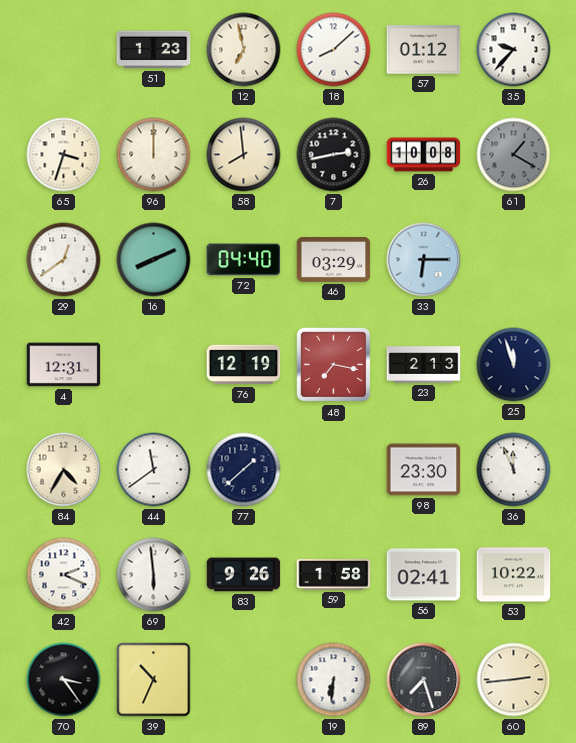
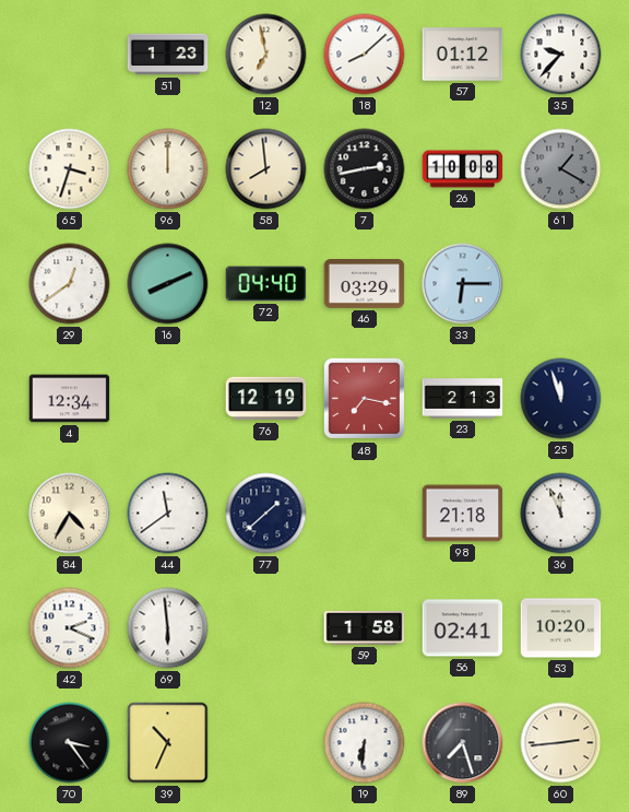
4: 12:31 -> 12:34
98: 23:30 -> 21:18
83: 9:26 -> none
53: 10:22 -> 10:20
